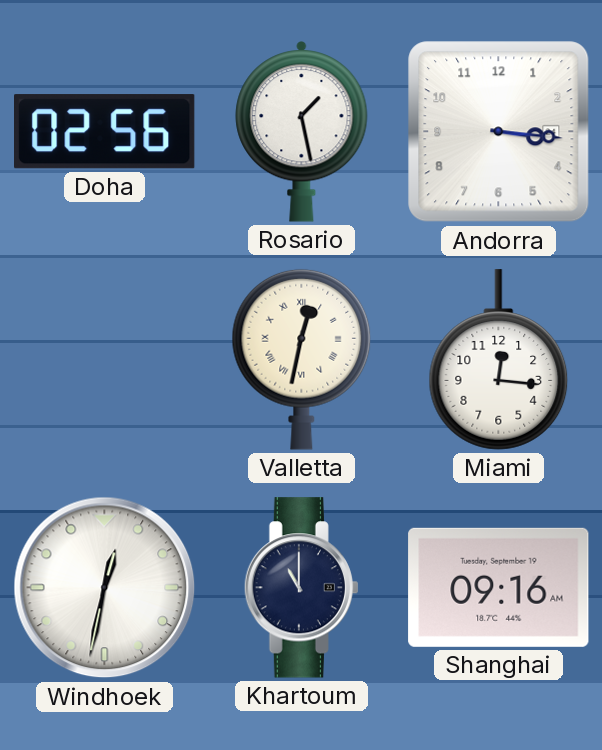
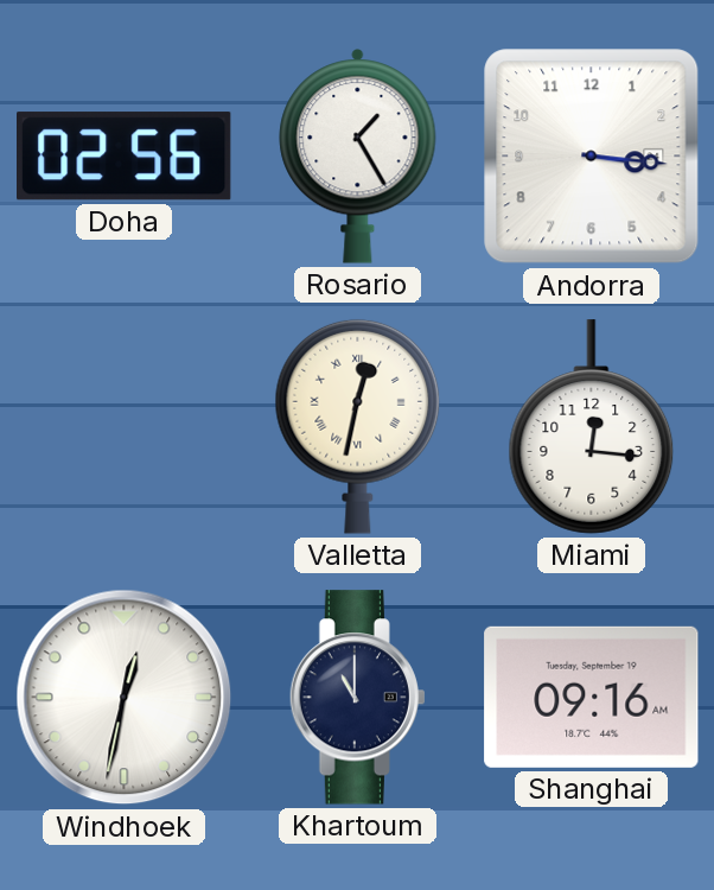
Rosario: 1:28 -> 1:25
